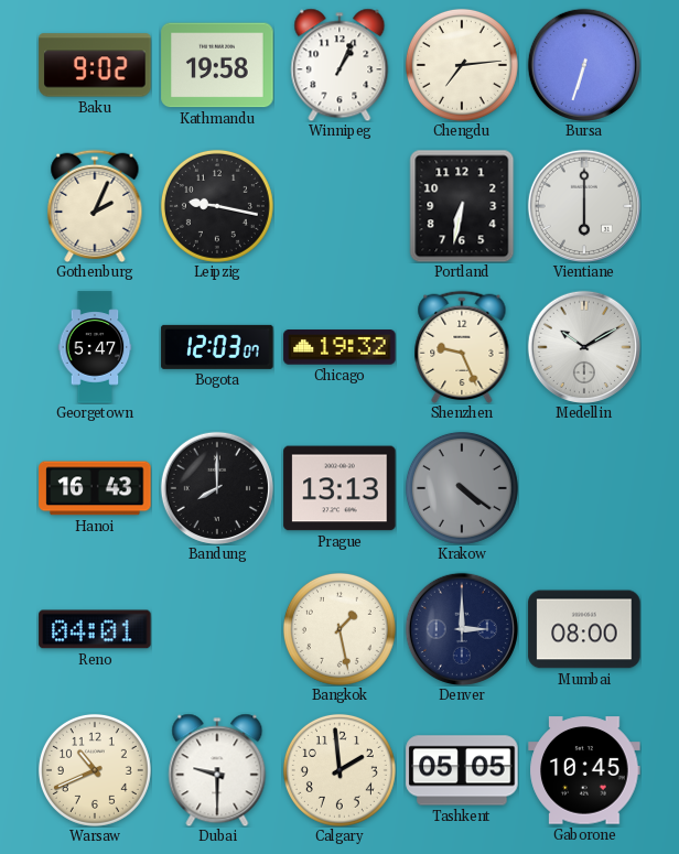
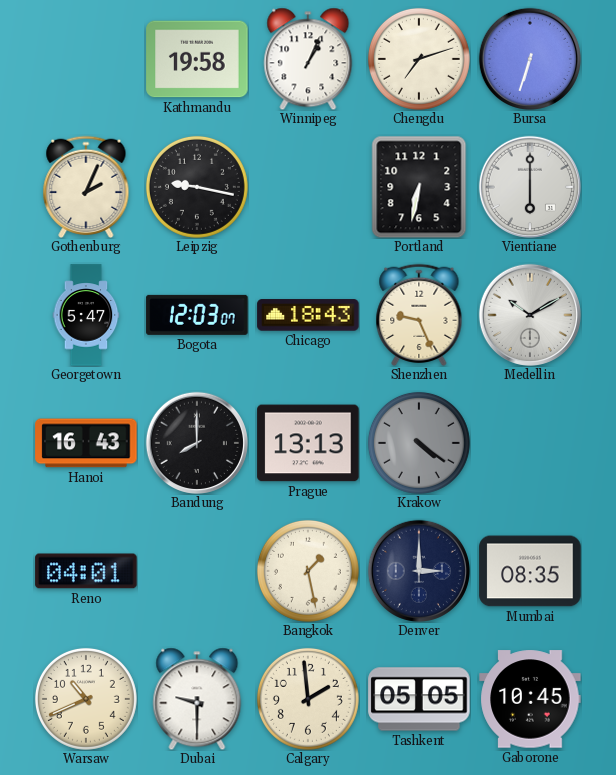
Baku: 9:02 -> none
Chengdu: 7:14 -> 7:12
Chicago: 19:32 -> 18:43
Mumbai: 08:00 -> 08:35
